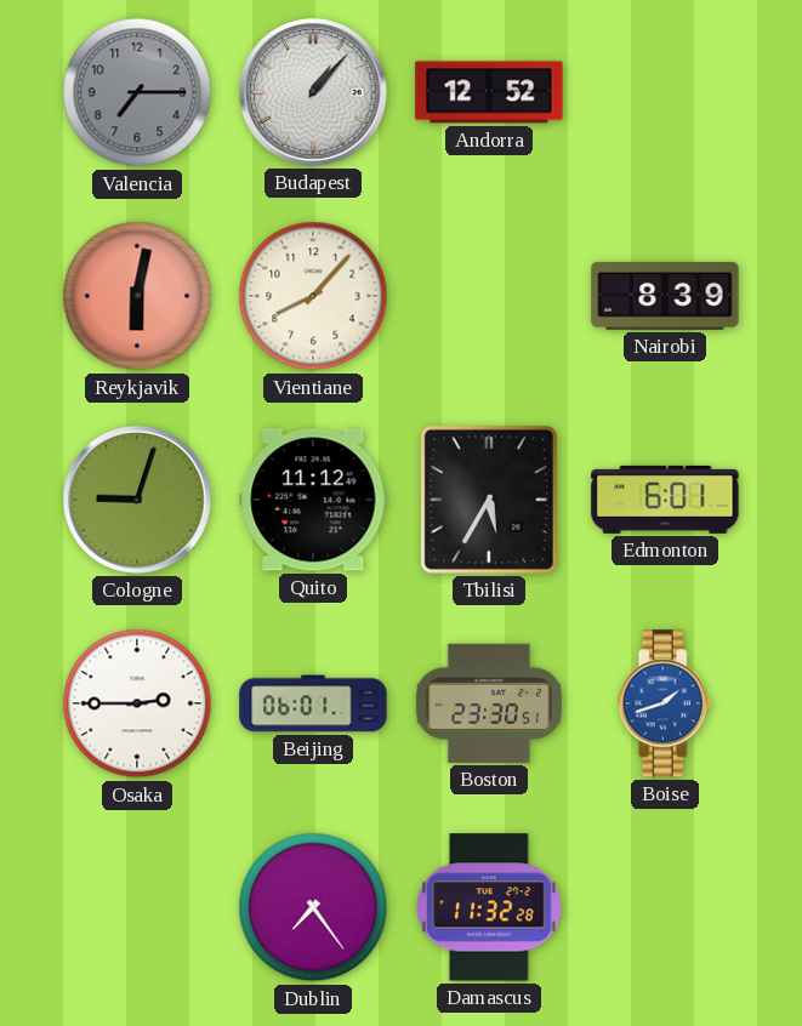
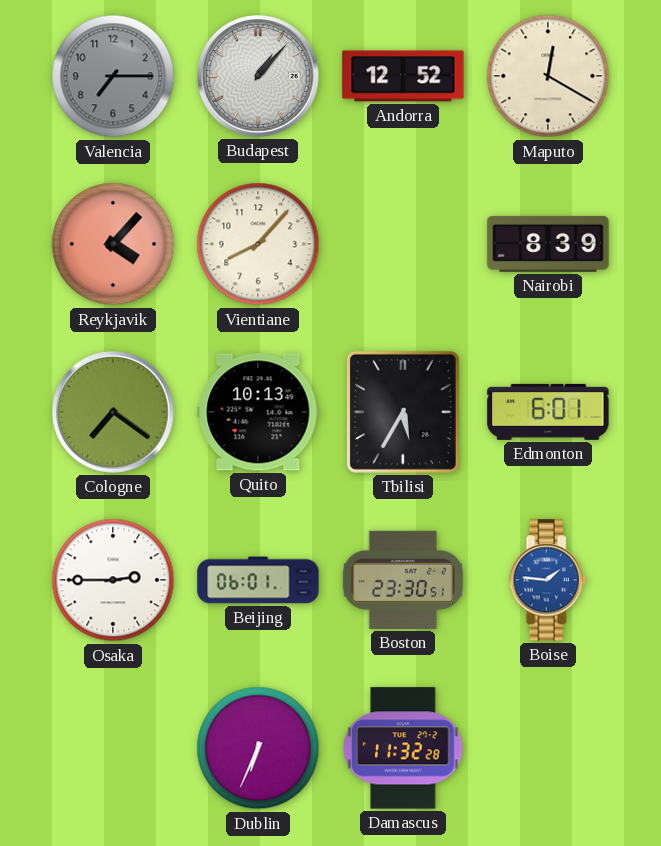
Maputo: none -> 12:20
Reykjavik: 6:02 -> 4:07
Cologne: 9:03 -> 7:21
Quito: 11:12 -> 10:13
Boise: 1:42 -> 1:46
Dublin: 7:24 -> 6:34
